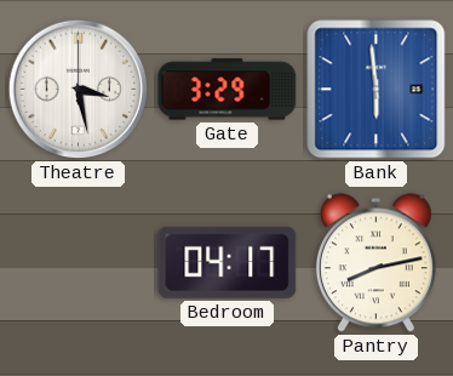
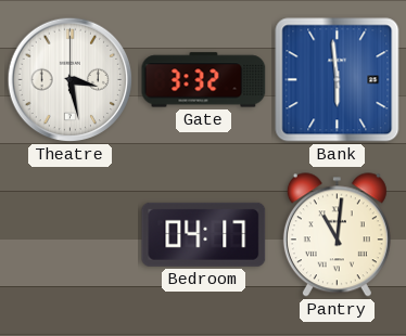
Gate: 3:29 -> 3:32
Pantry: 8:13 -> 11:01
